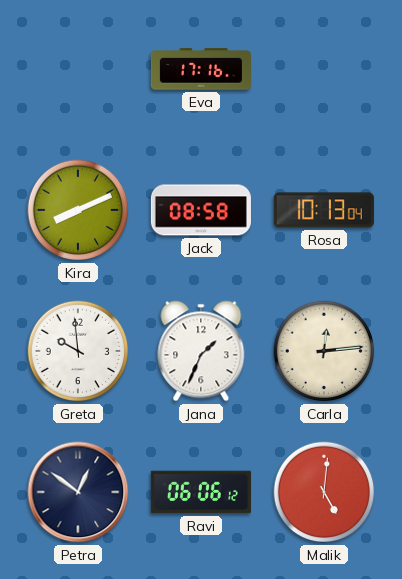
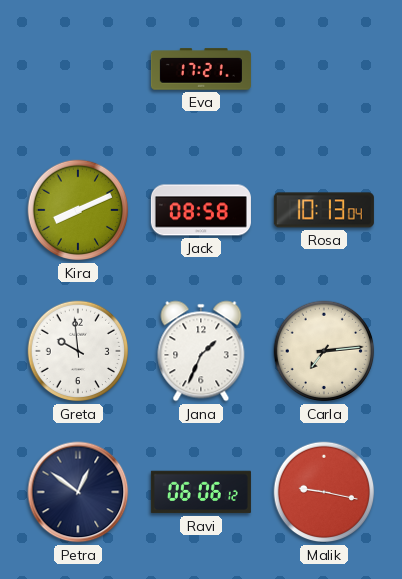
Eva: 17:16 -> 17:21
Carla: 12:14 -> 7:14
Malik: 5:01 -> 9:17
